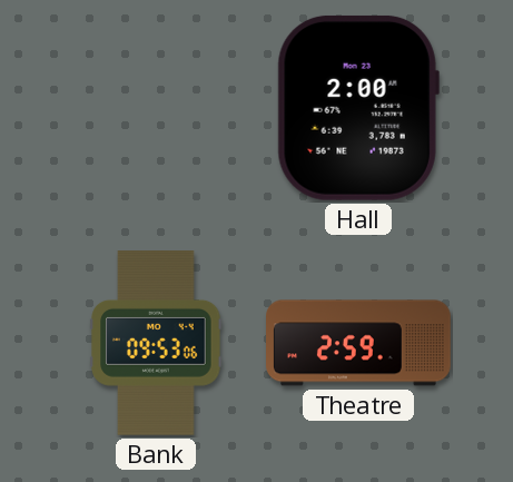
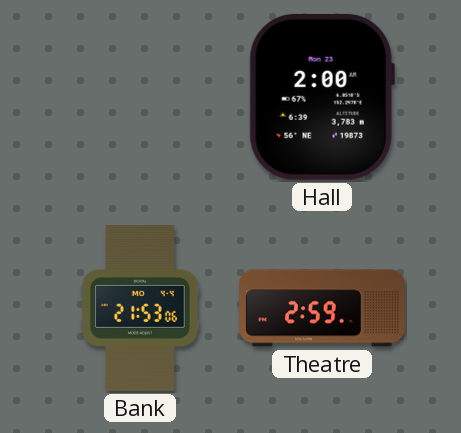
Bank: 09:53 -> 21:53
